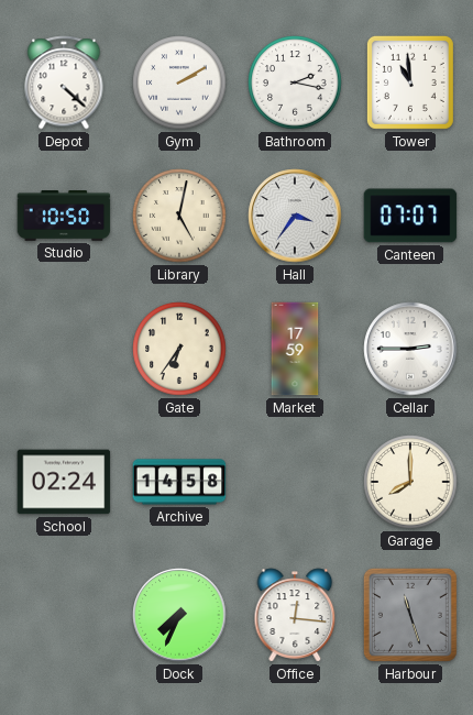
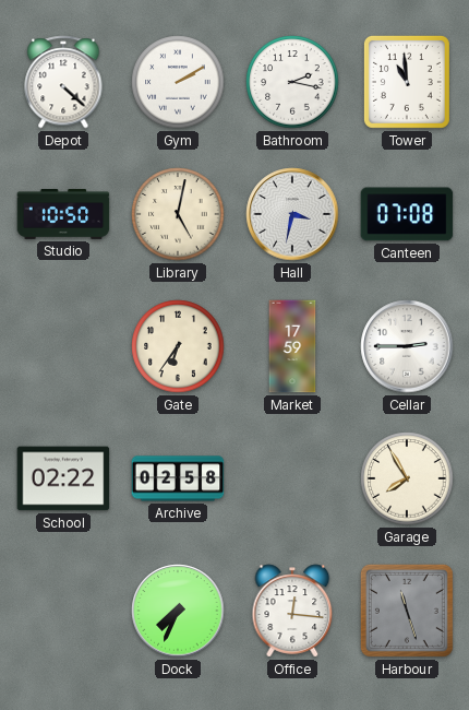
Hall: 3:36 -> 3:32
Canteen: 07:07 -> 07:08
School: 02:24 -> 02:22
Archive: 14:58 -> 02:58
Garage: 8:00 -> 7:55
